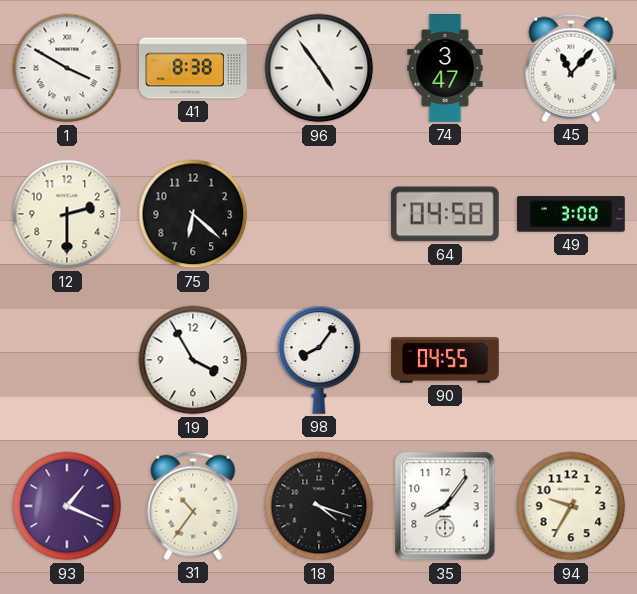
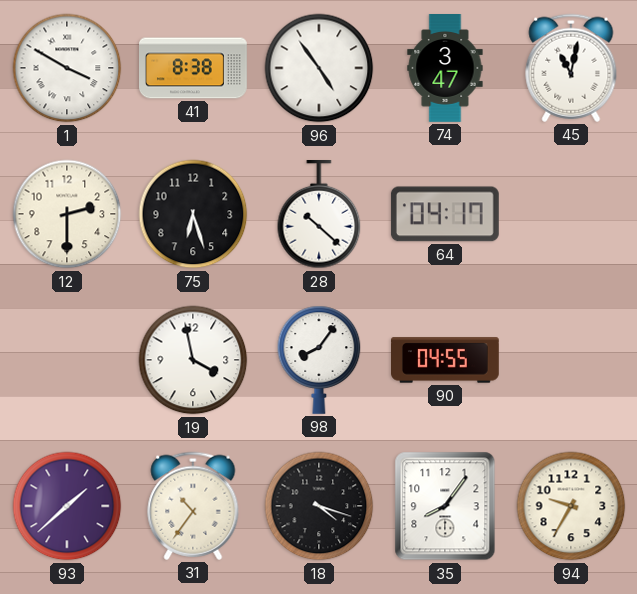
45: 11:07 -> 11:02
75: 6:22 -> 6:27
28: none -> 10:22
64: 04:58 -> 04:17
49: 3:00 -> none
19: 3:55 -> 3:58
93: 1:19 -> 1:38
